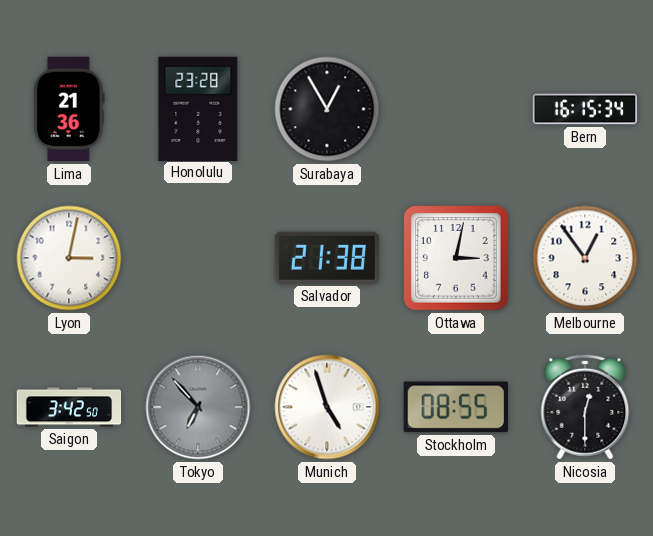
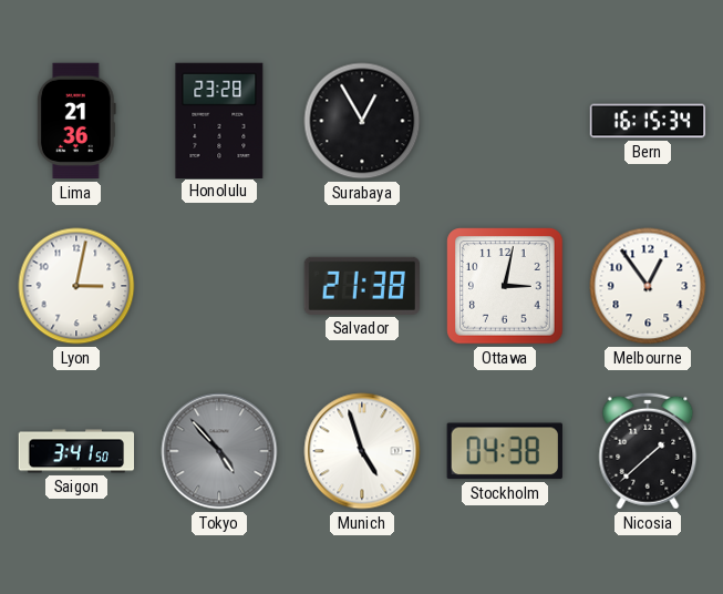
Saigon: 3:42 -> 3:41
Tokyo: 6:53 -> 4:53
Stockholm: 08:55 -> 04:38
Nicosia: 12:30 -> 1:38
